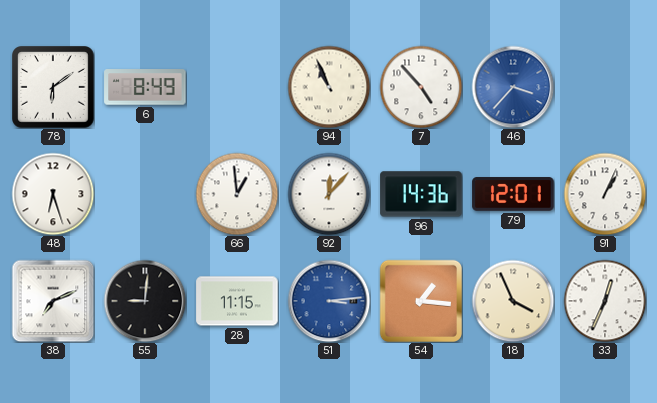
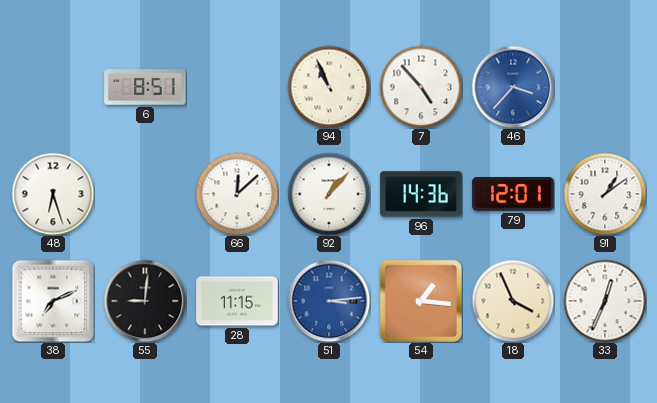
78: 6:09 -> none
6: 8:49 -> 8:51
66: 12:59 -> 12:08
92: 12:07 -> 1:07
91: 1:04 -> 1:09
